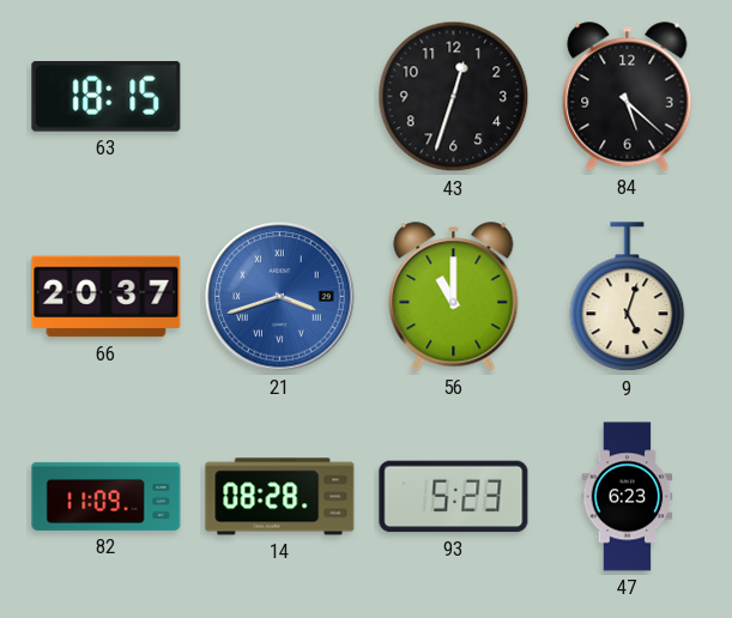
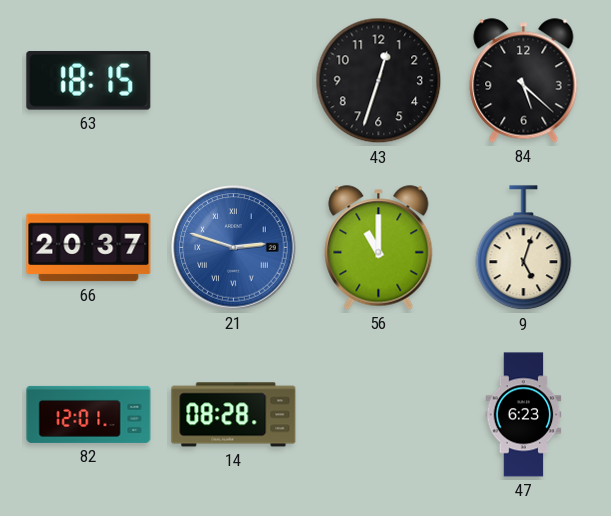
21: 3:42 -> 2:48
82: 11:09 -> 12:01
93: 5:23 -> none
